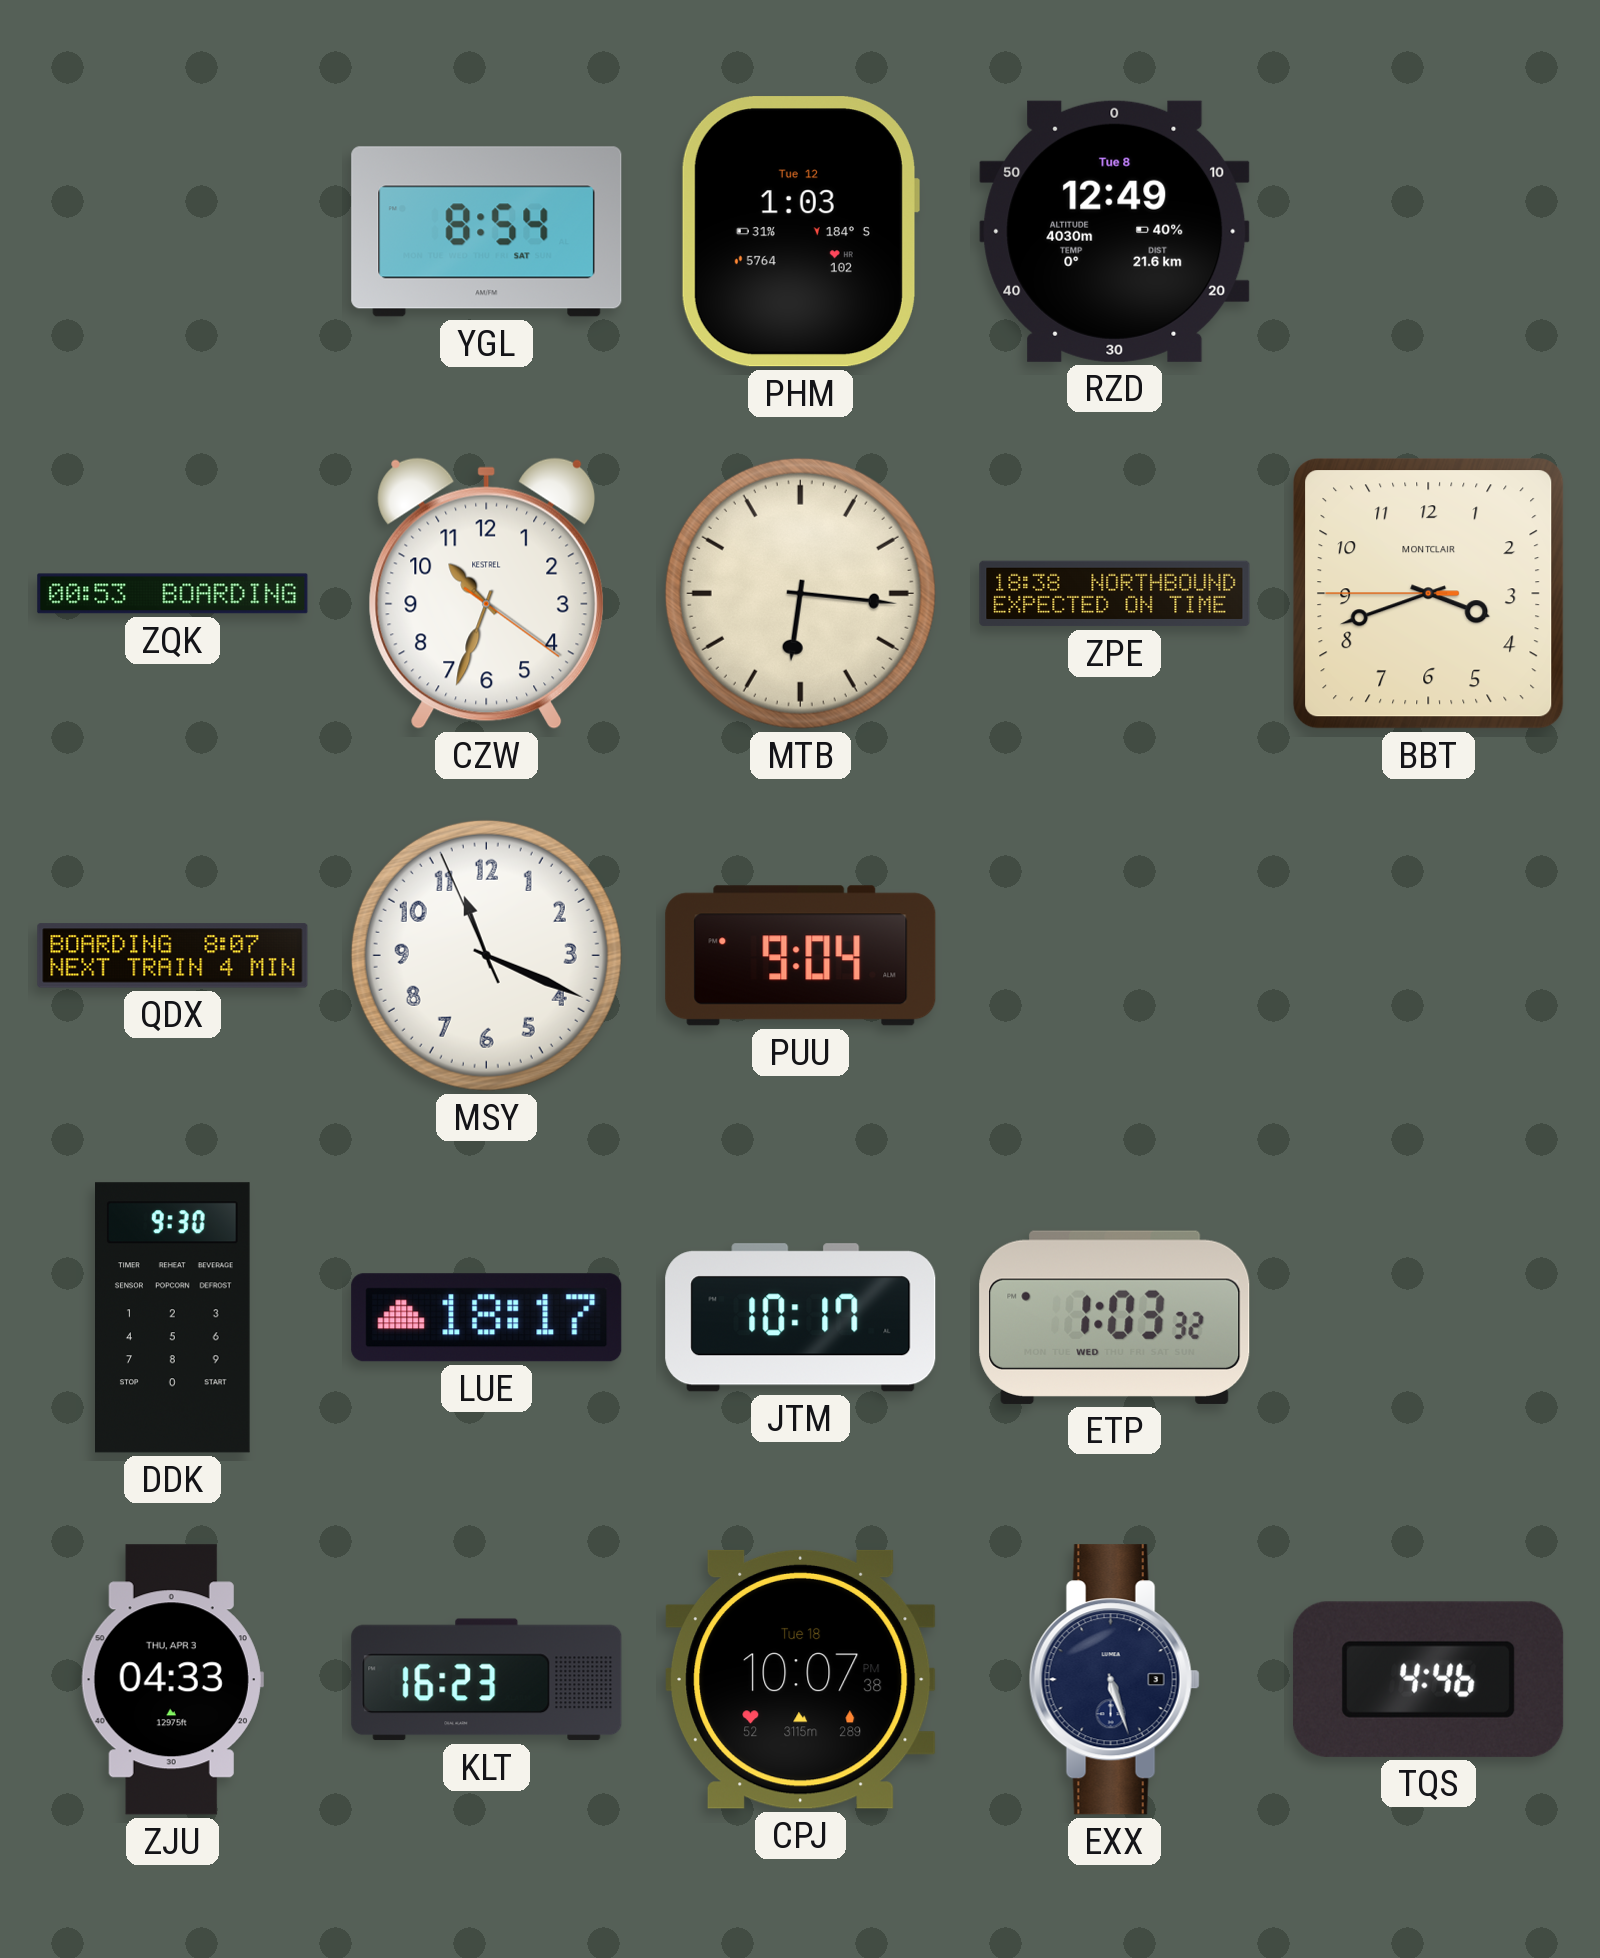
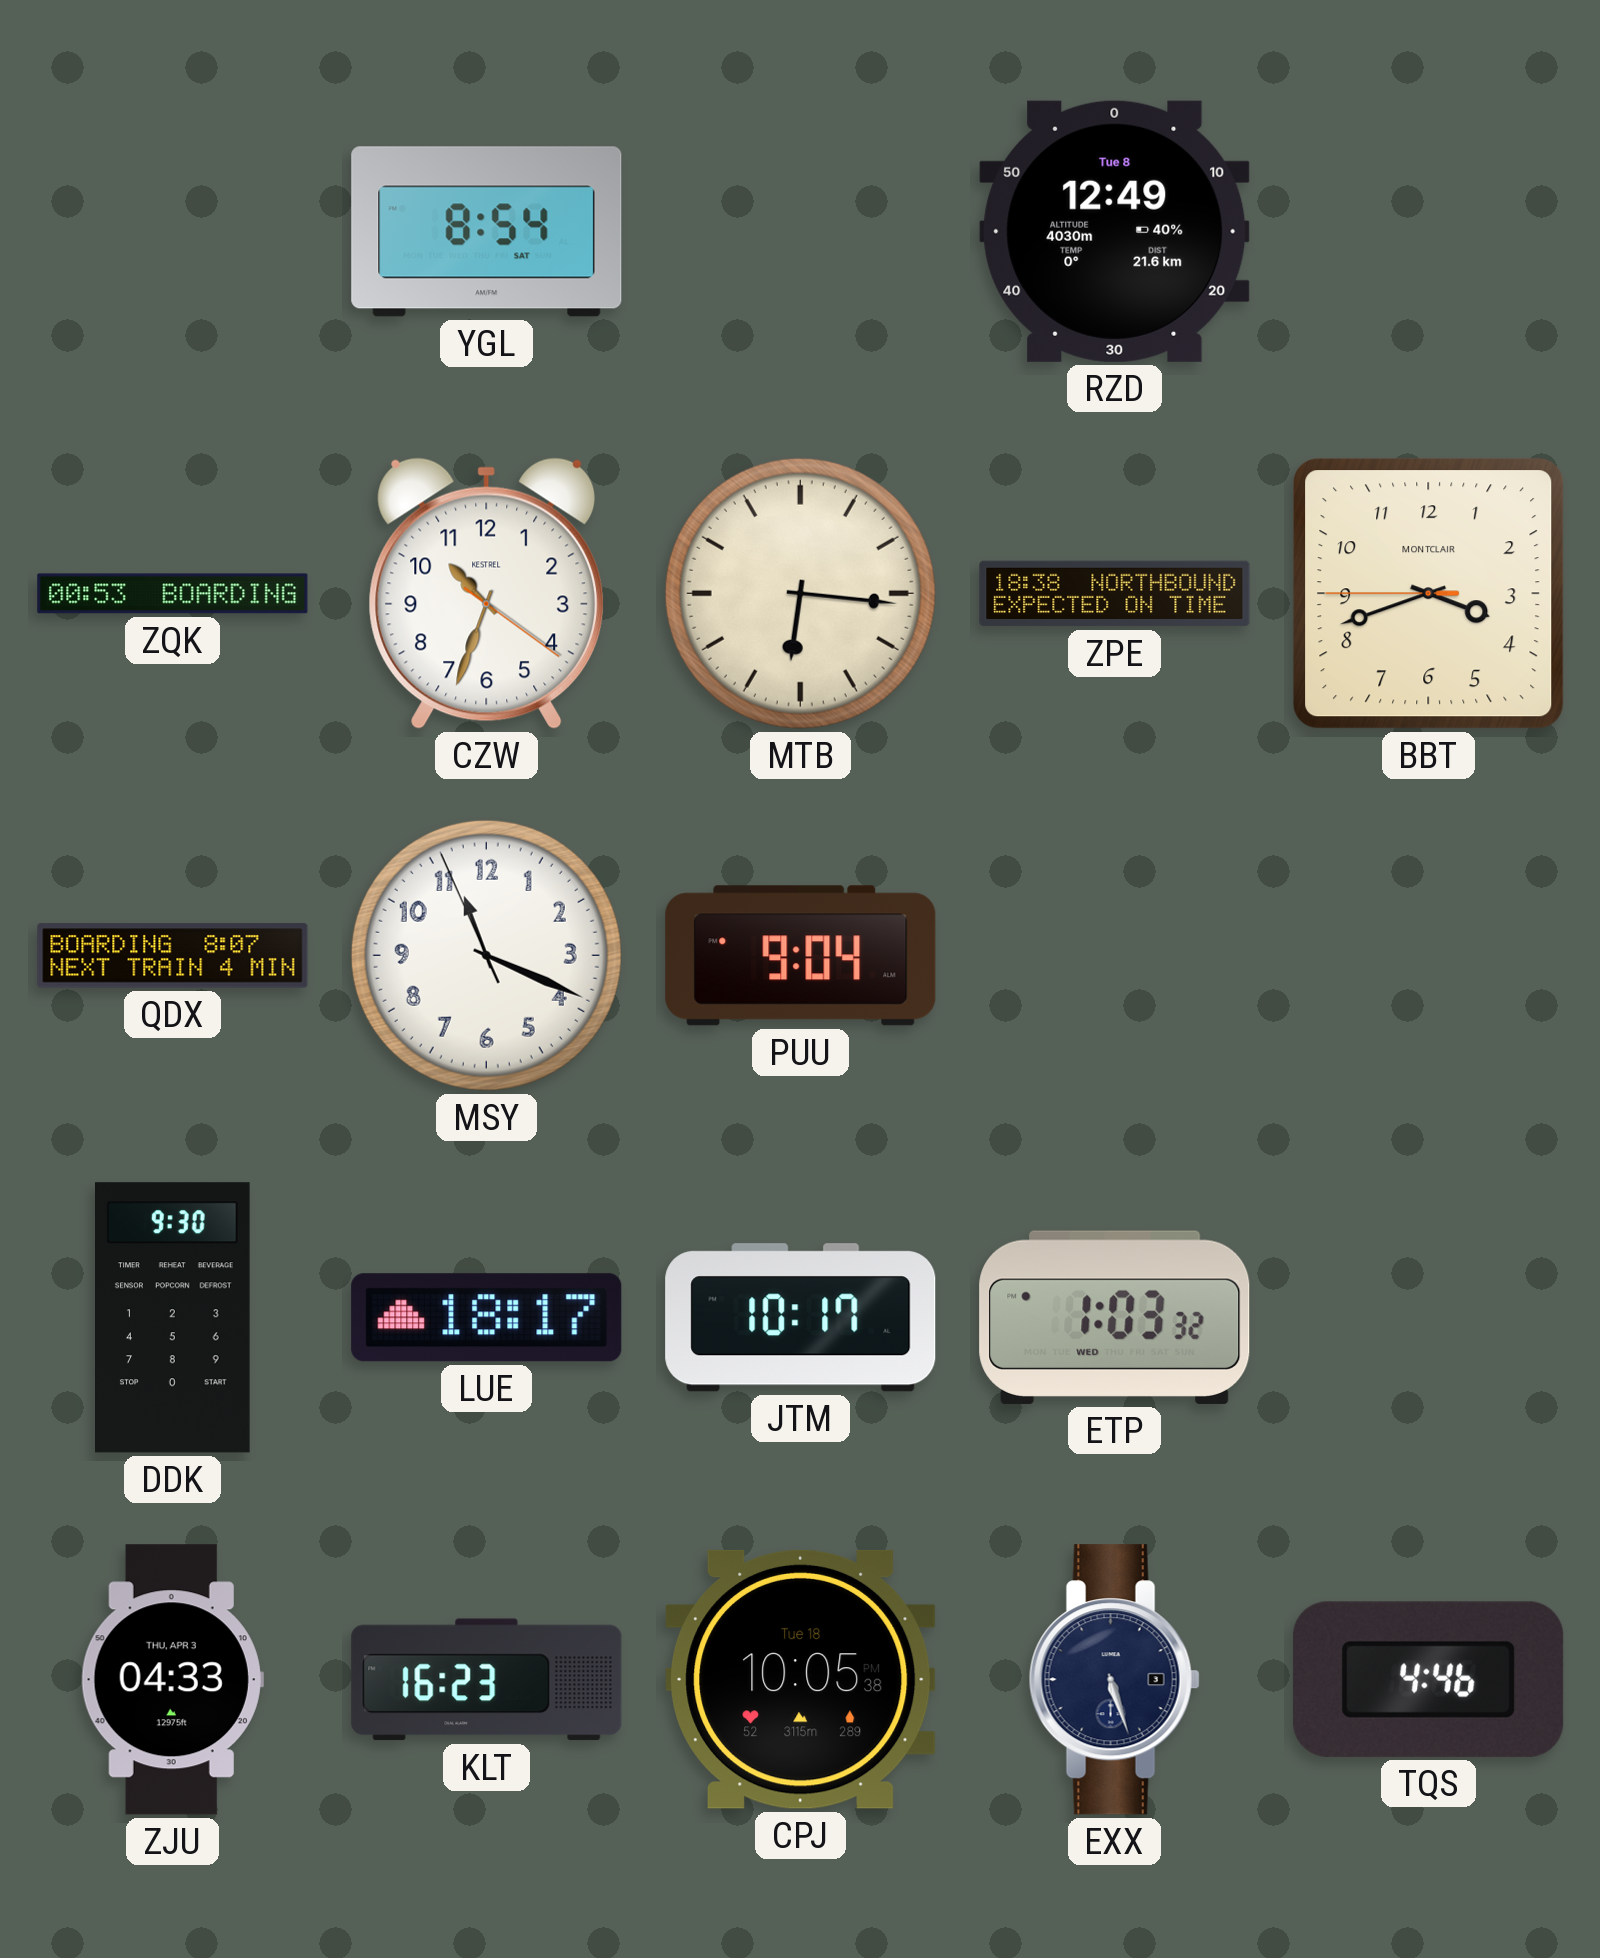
PHM: 1:03 -> none
CPJ: 10:07 -> 10:05
